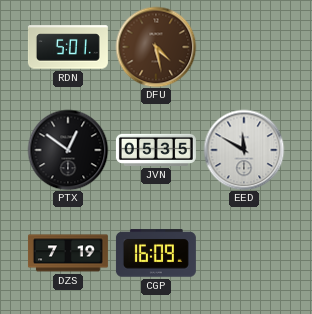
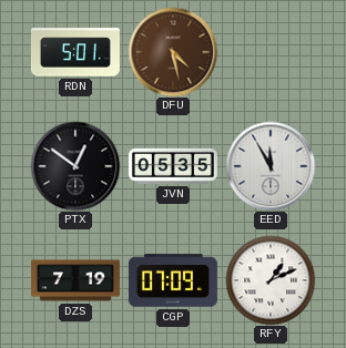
EED: 11:50 -> 11:55
CGP: 16:09 -> 07:09
RFY: none -> 1:11
